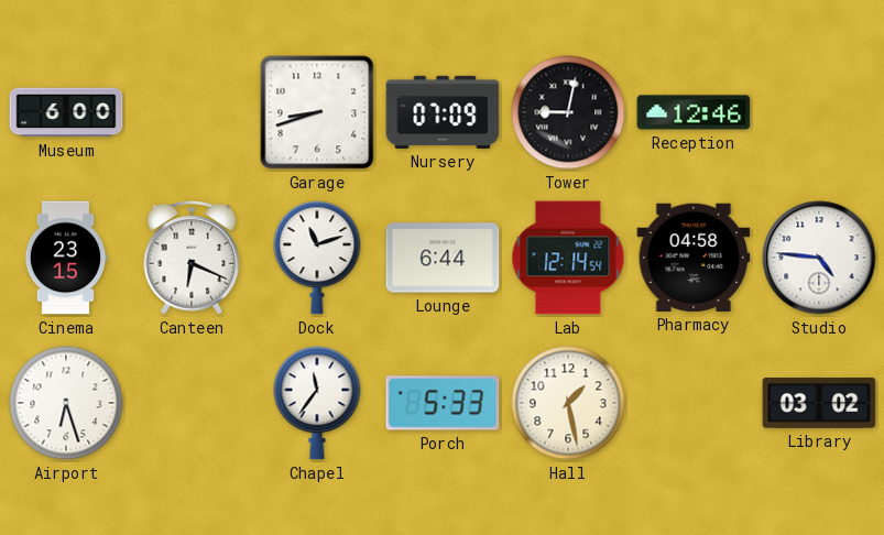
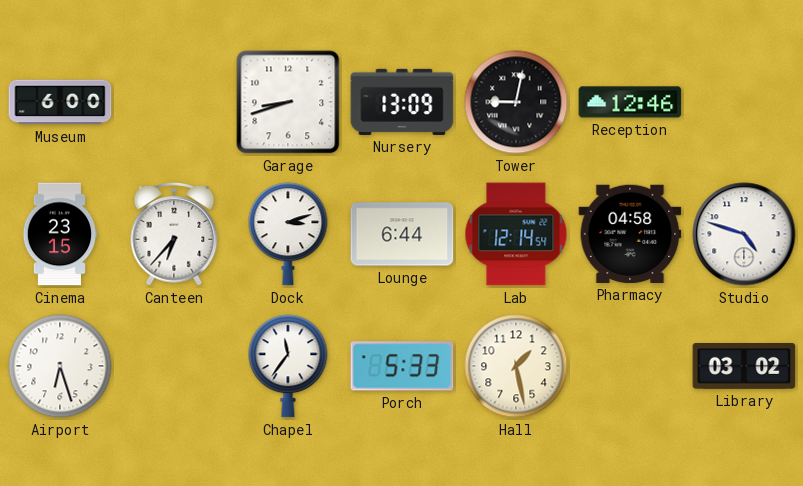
Nursery: 07:09 -> 13:09
Canteen: 6:19 -> 6:37
Dock: 11:12 -> 3:12
Studio: 4:46 -> 4:48
